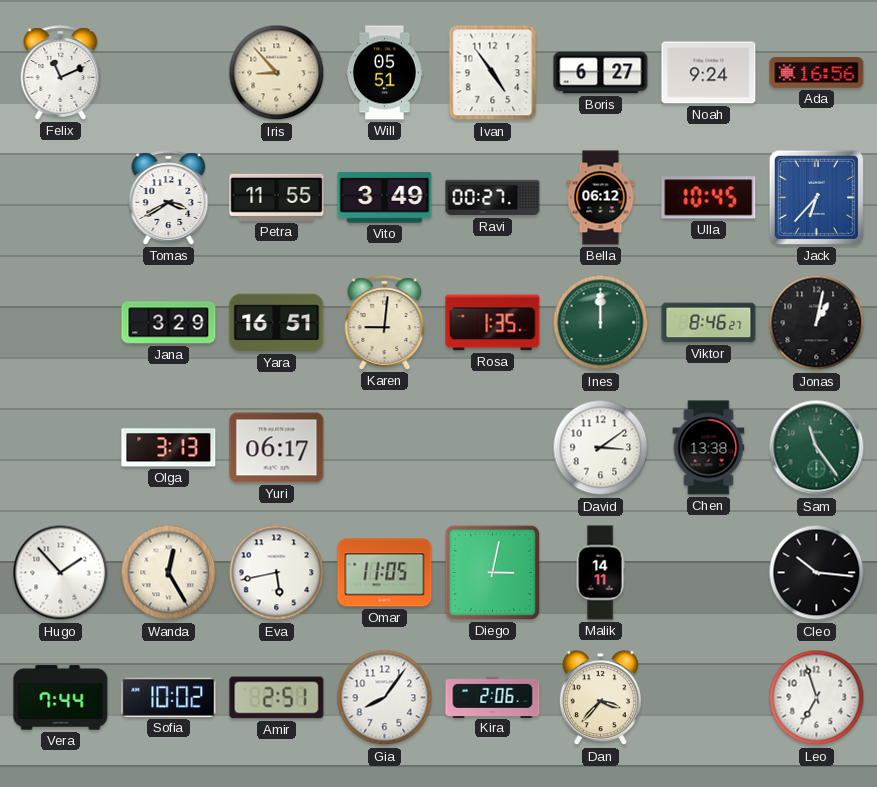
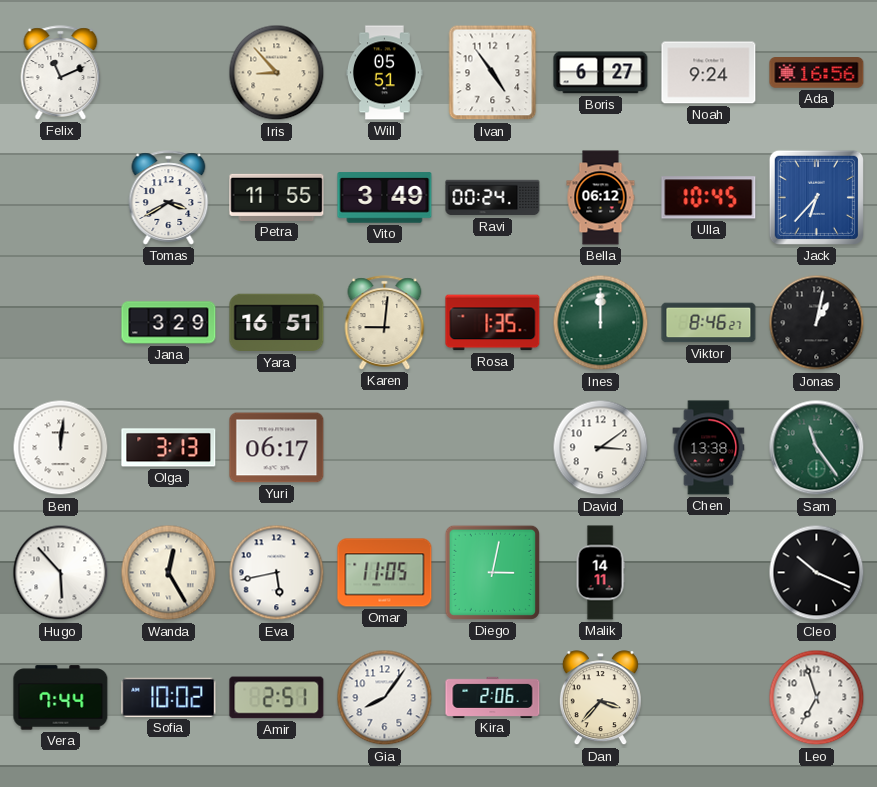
Ravi: 00:27 -> 00:24
Ben: none -> 12:01
Hugo: 1:53 -> 5:53
Cleo: 10:16 -> 10:19
